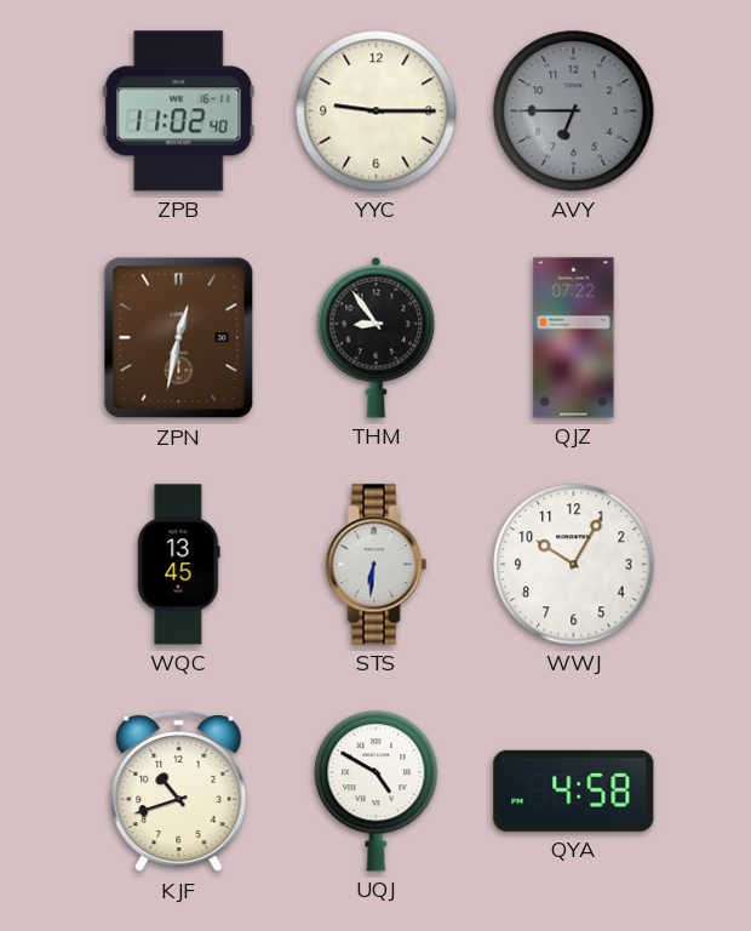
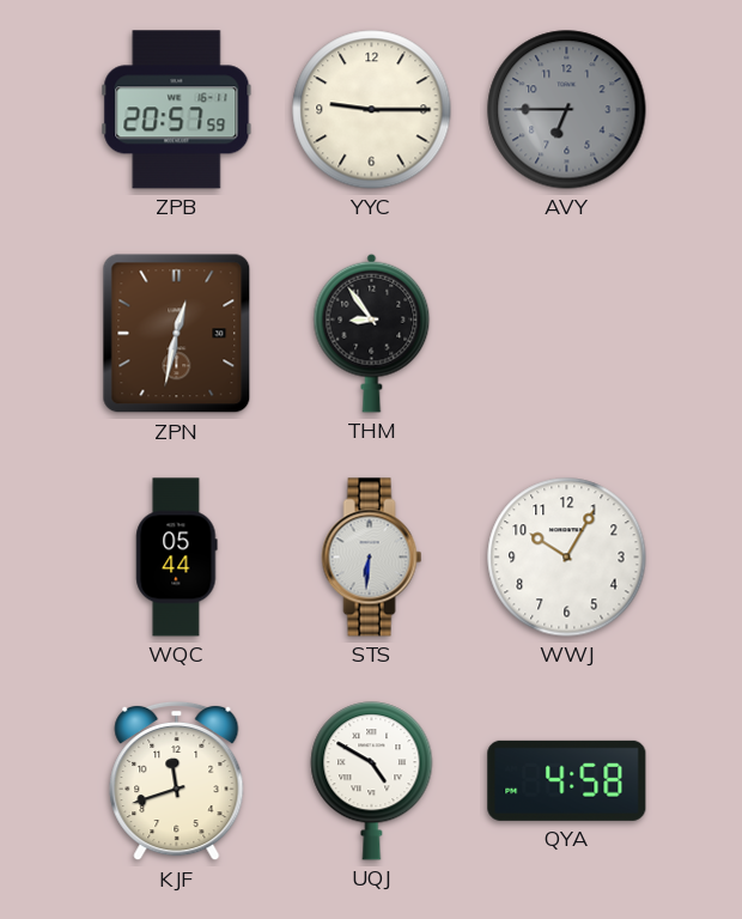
ZPB: 11:02 -> 20:57
QJZ: 07:22 -> none
WQC: 13:45 -> 05:44
KJF: 10:42 -> 11:42
